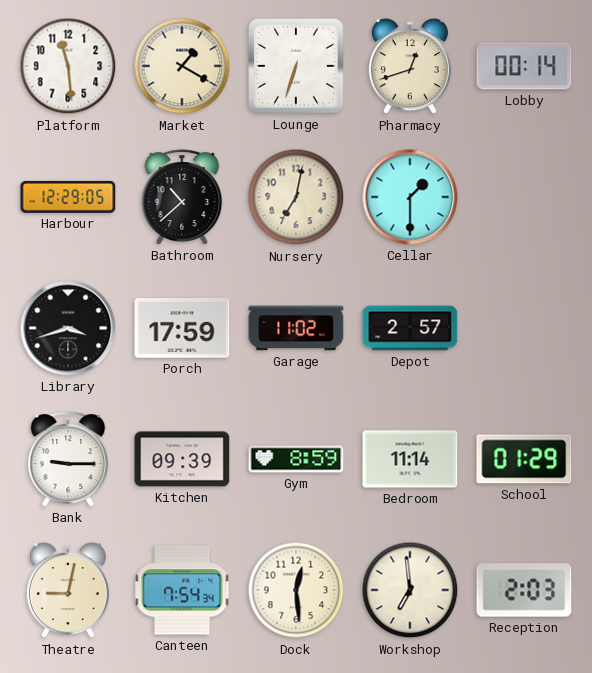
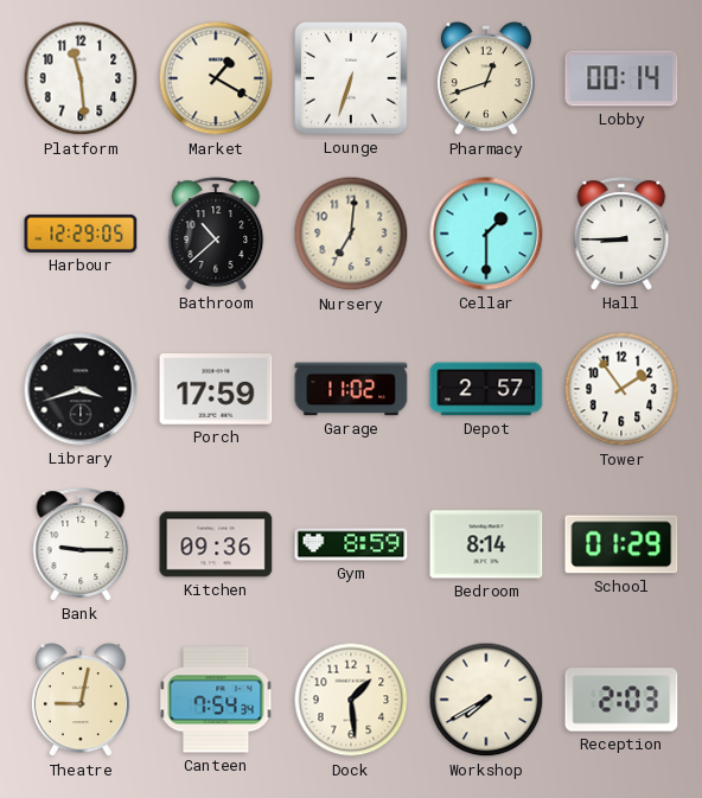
Nursery: 7:02 -> 7:01
Hall: none -> 8:45
Tower: none -> 1:54
Kitchen: 09:39 -> 09:36
Bedroom: 11:14 -> 8:14
Dock: 12:29 -> 1:29
Workshop: 6:59 -> 7:40
